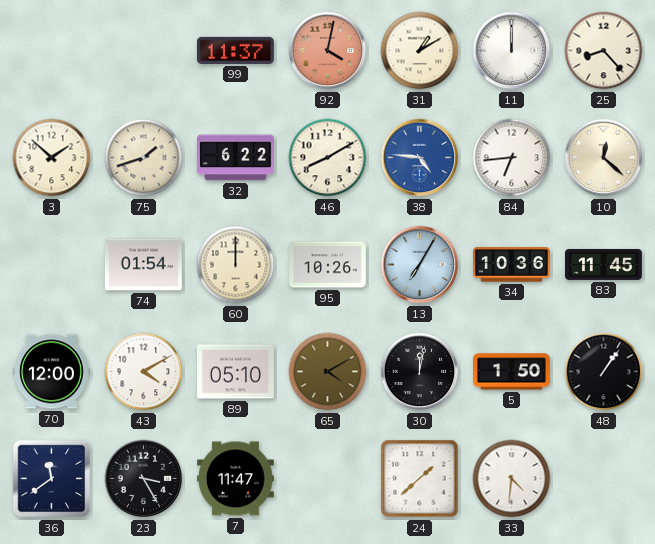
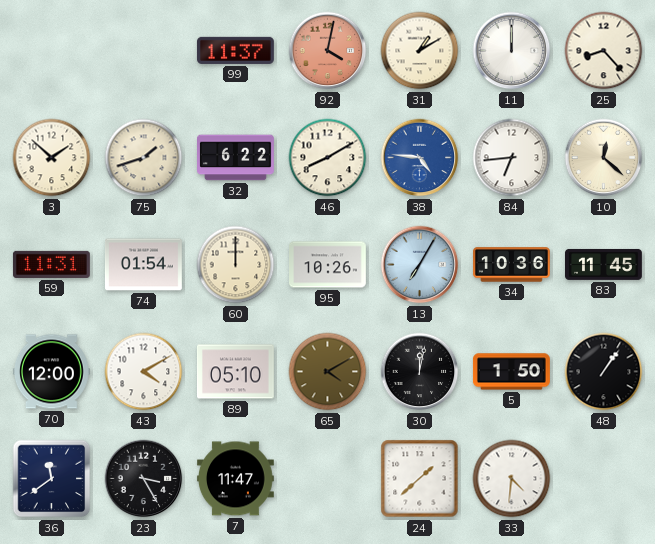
59: none -> 11:31
